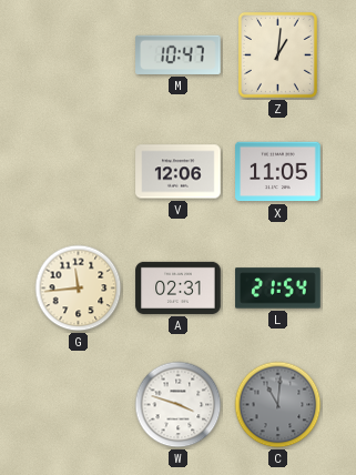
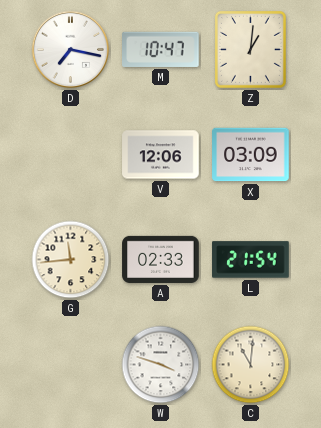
D: none -> 7:17
X: 11:05 -> 03:09
A: 02:31 -> 02:33
C dial: grey -> cream
